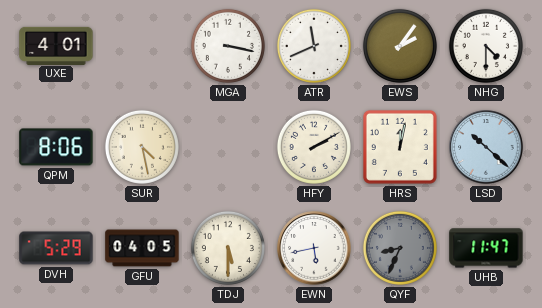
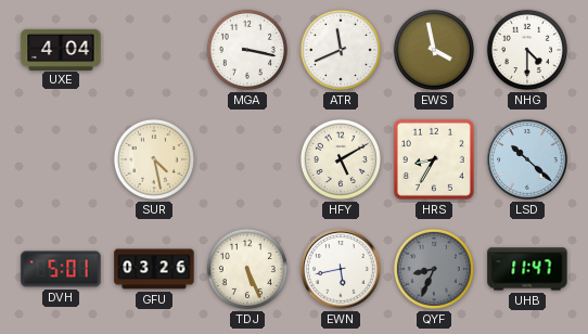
UXE: 4:01 -> 4:04
EWS: 2:06 -> 3:58
QPM: 8:06 -> none
HFY: 2:10 -> 5:10
HRS: 12:02 -> 8:35
DVH: 5:29 -> 5:01
GFU: 04:05 -> 03:26
TDJ: 5:30 -> 5:26
